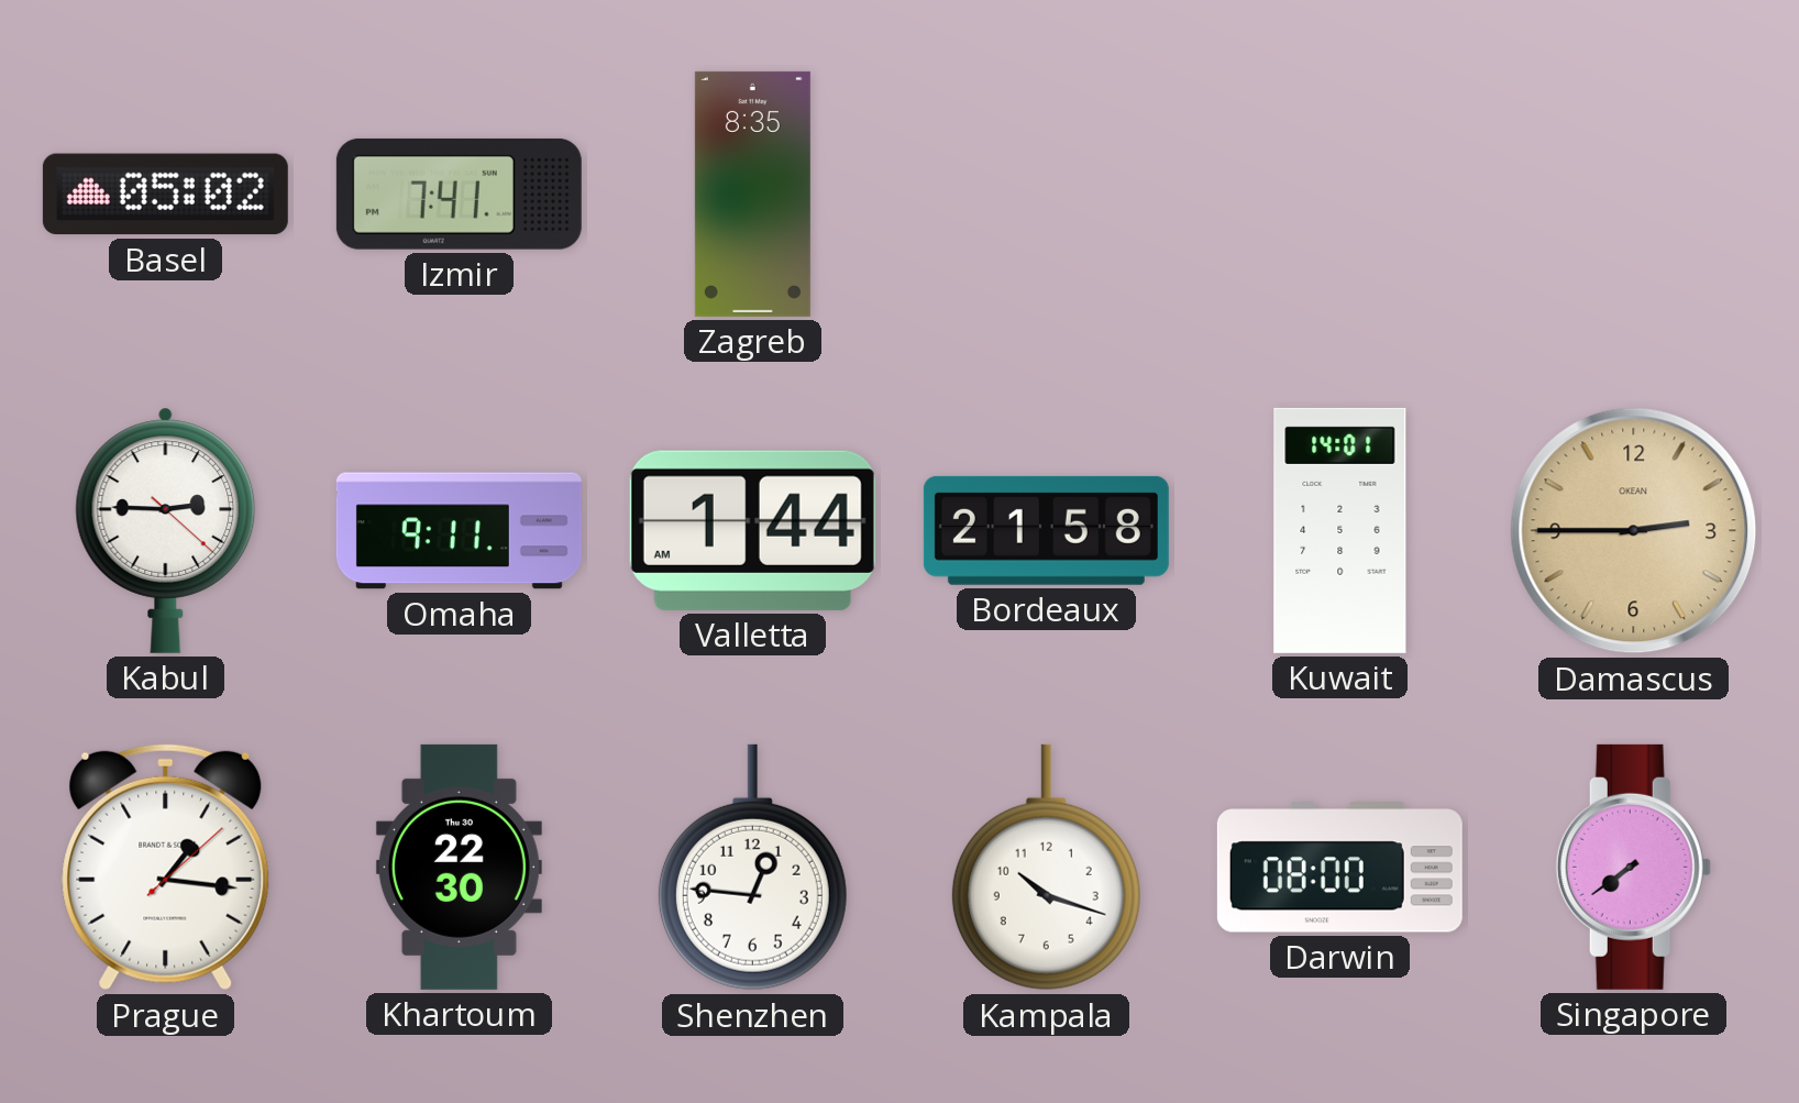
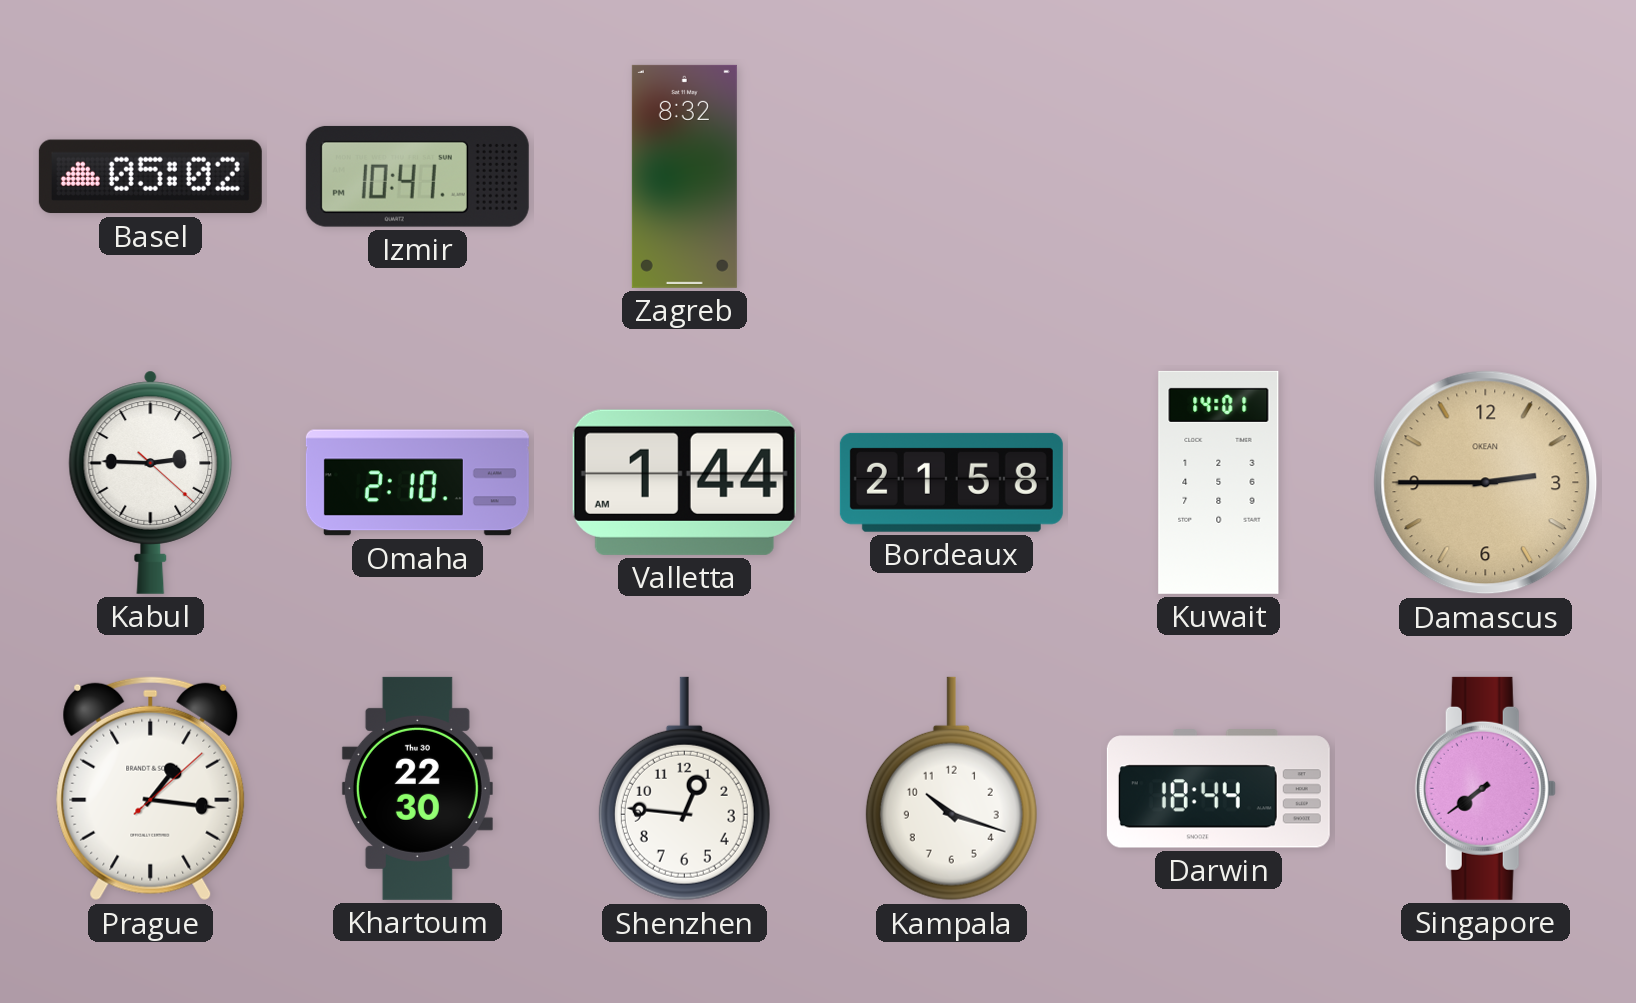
Izmir: 7:41 -> 10:41
Zagreb: 8:35 -> 8:32
Omaha: 9:11 -> 2:10
Darwin: 08:00 -> 18:44
